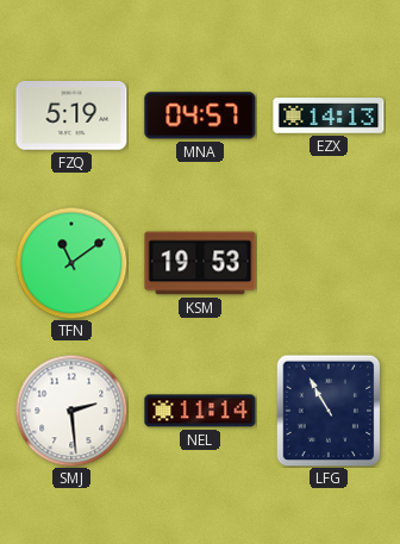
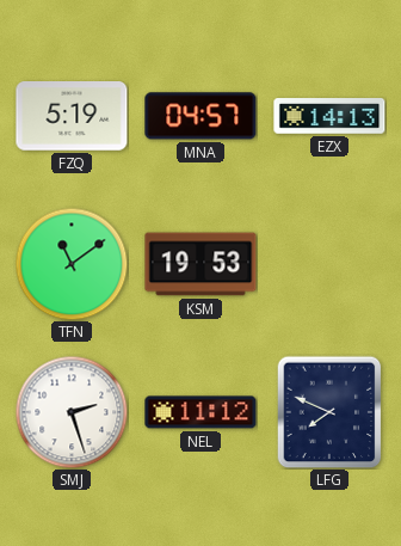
SMJ: 2:29 -> 2:27
NEL: 11:14 -> 11:12
LFG: 10:55 -> 7:49
